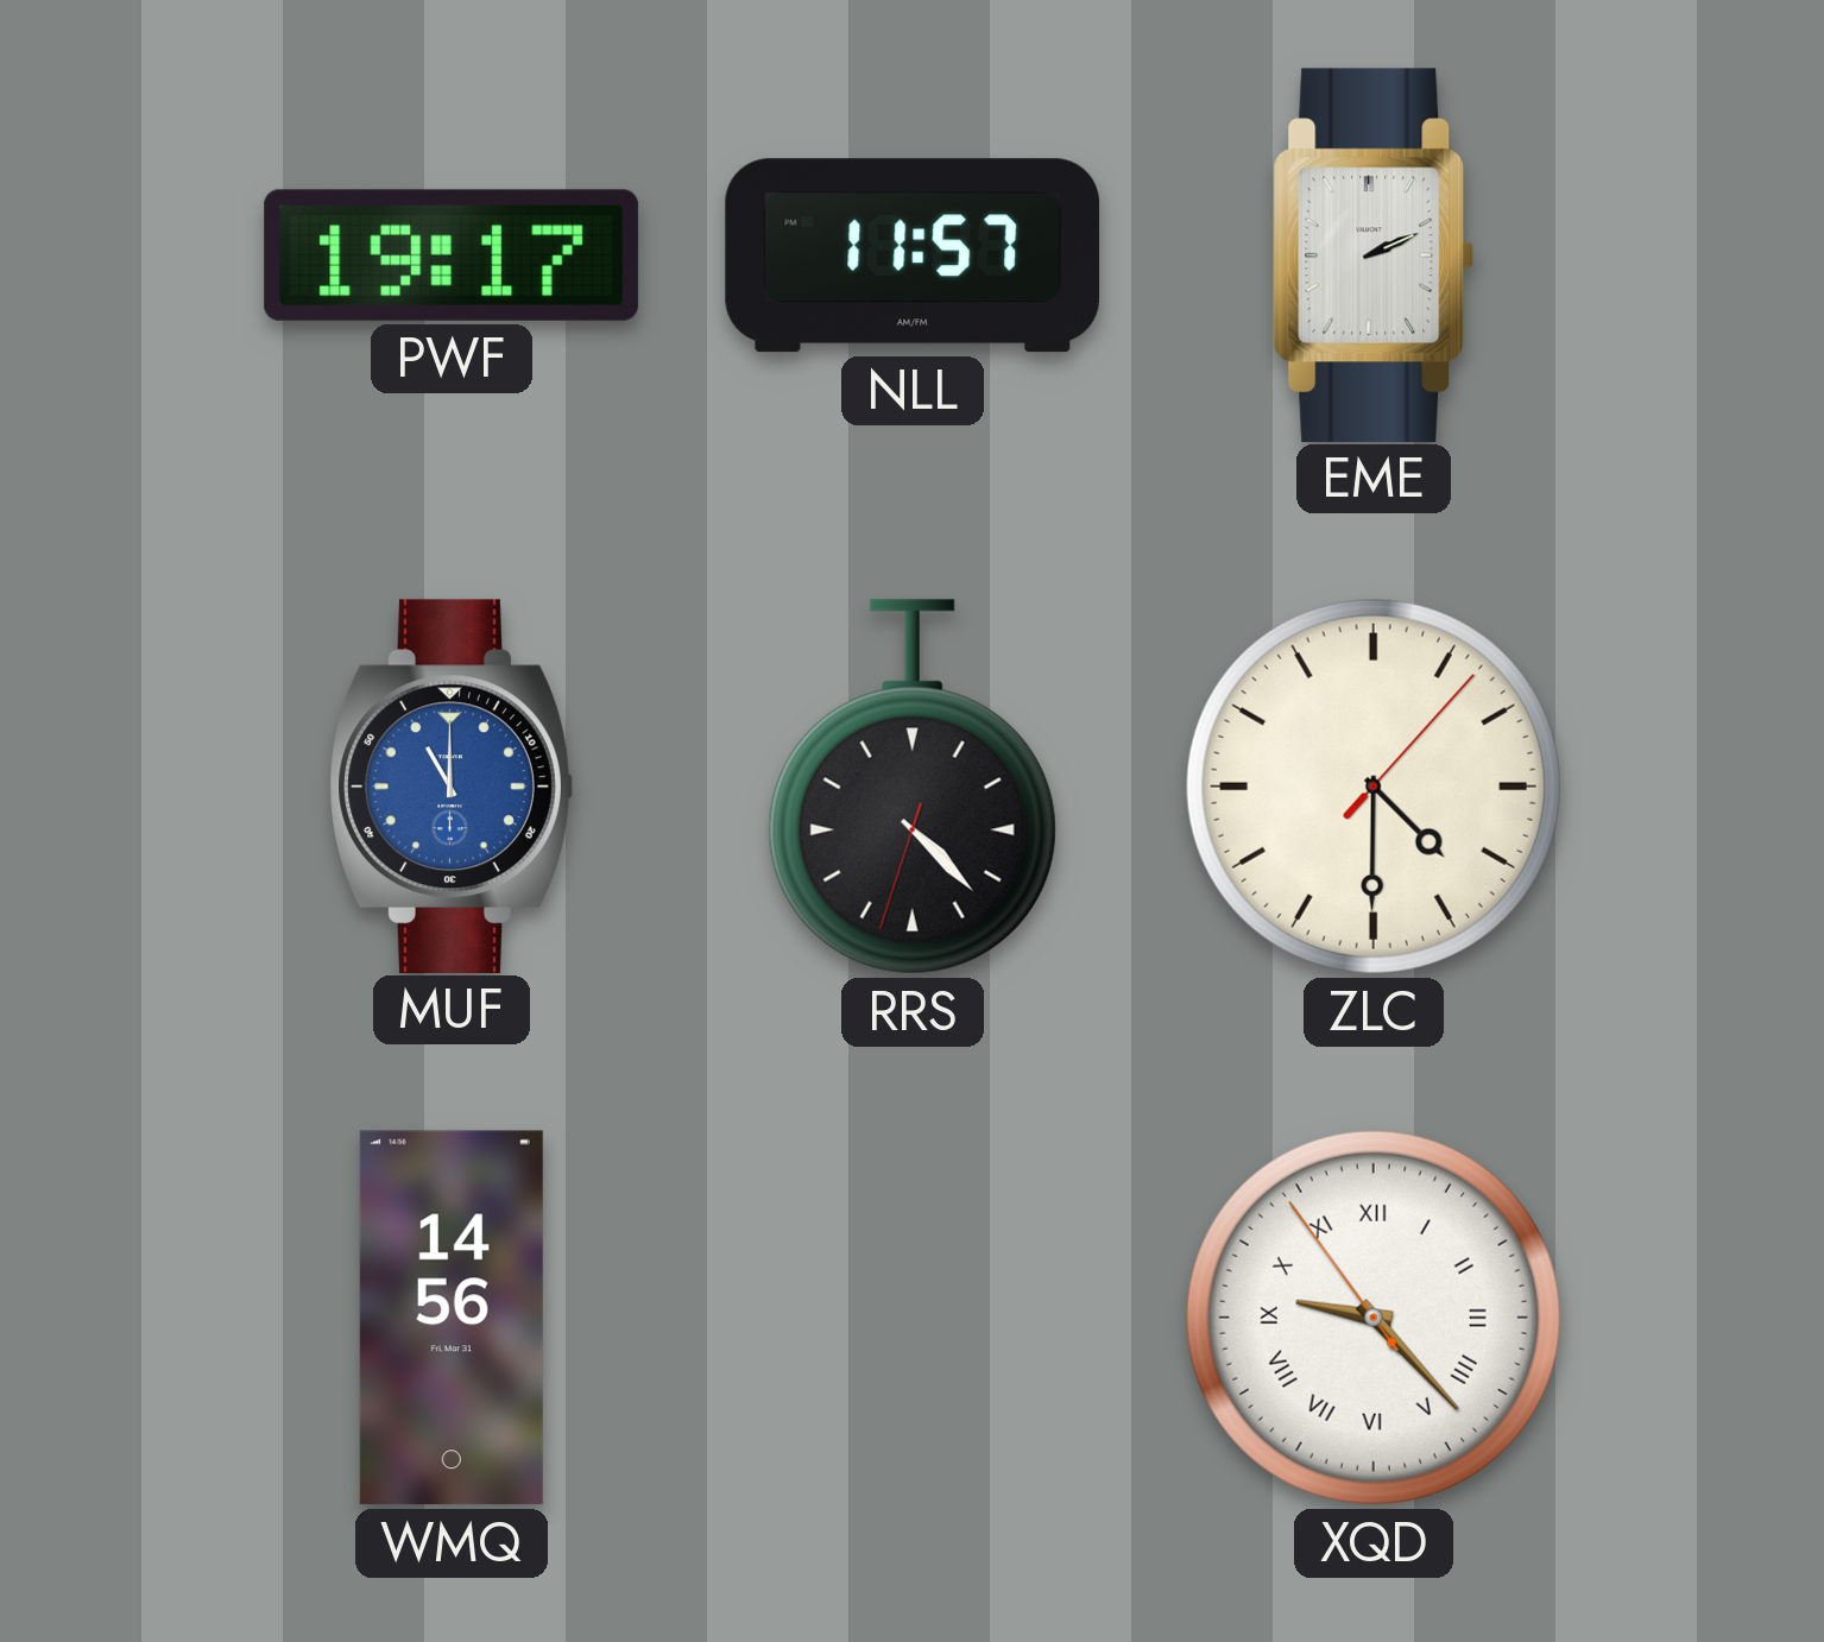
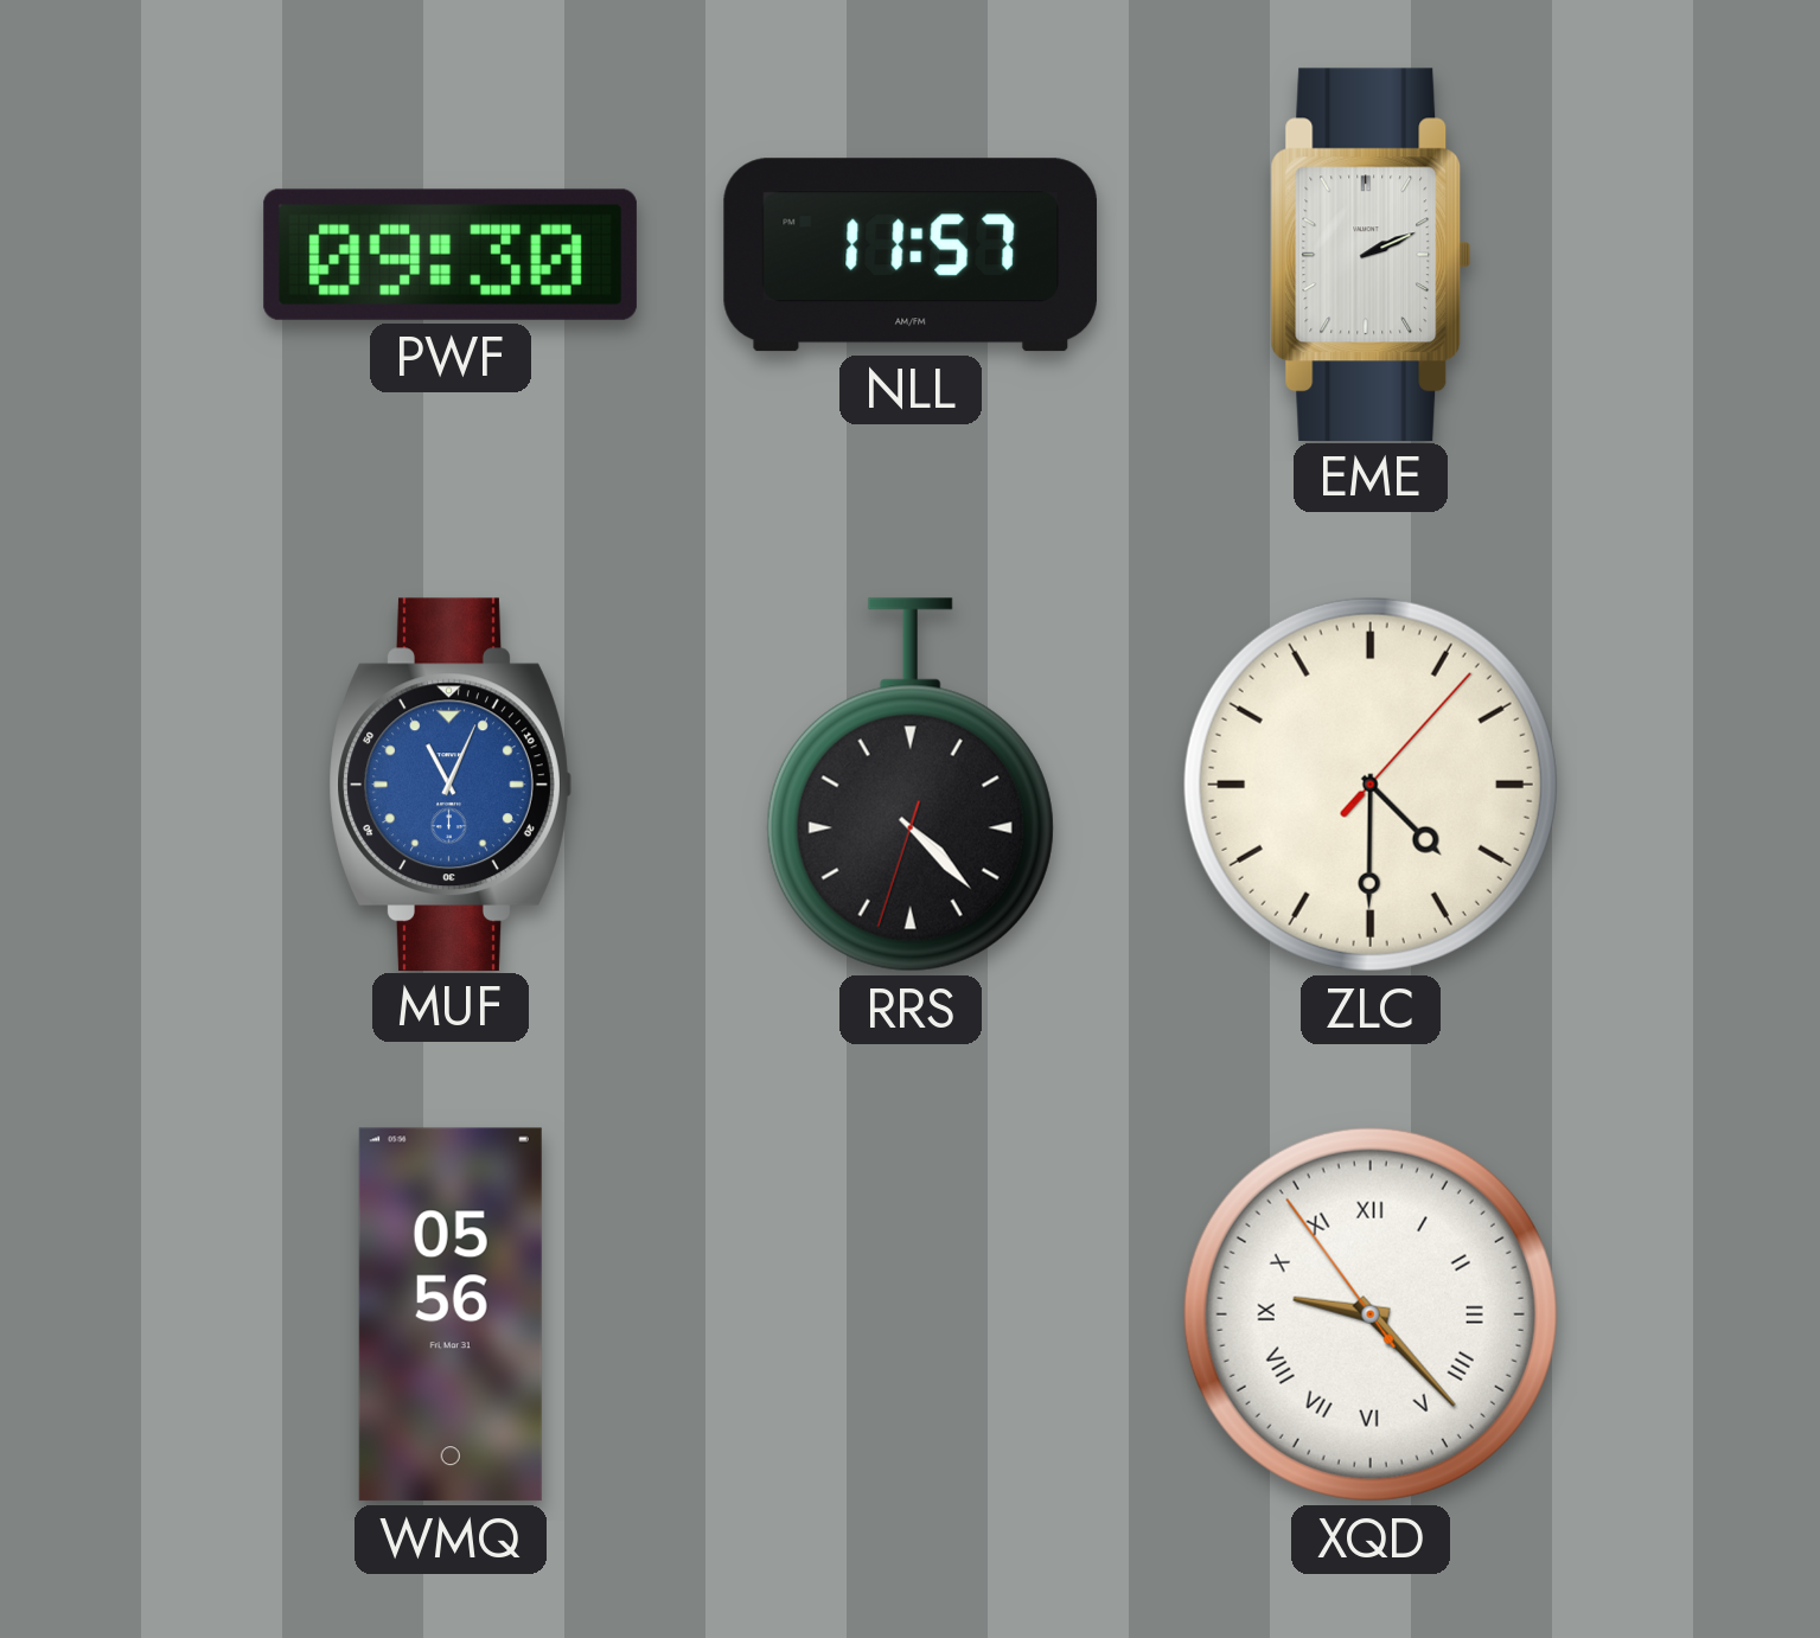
PWF: 19:17 -> 09:30
MUF: 11:00 -> 11:04
WMQ: 14:56 -> 05:56
